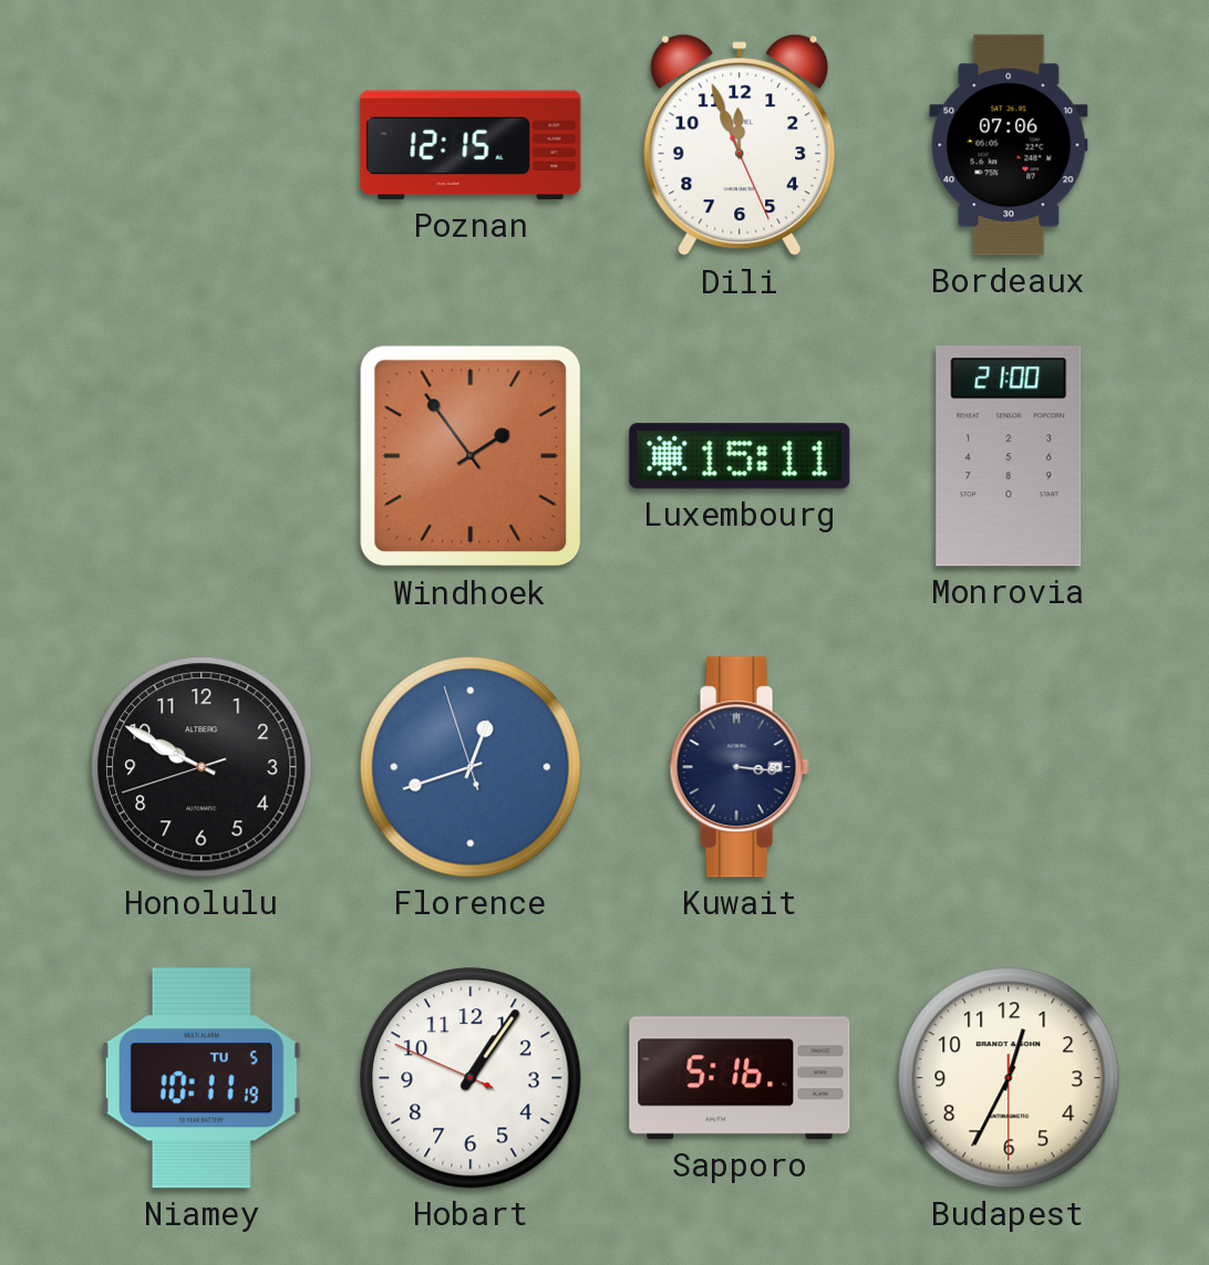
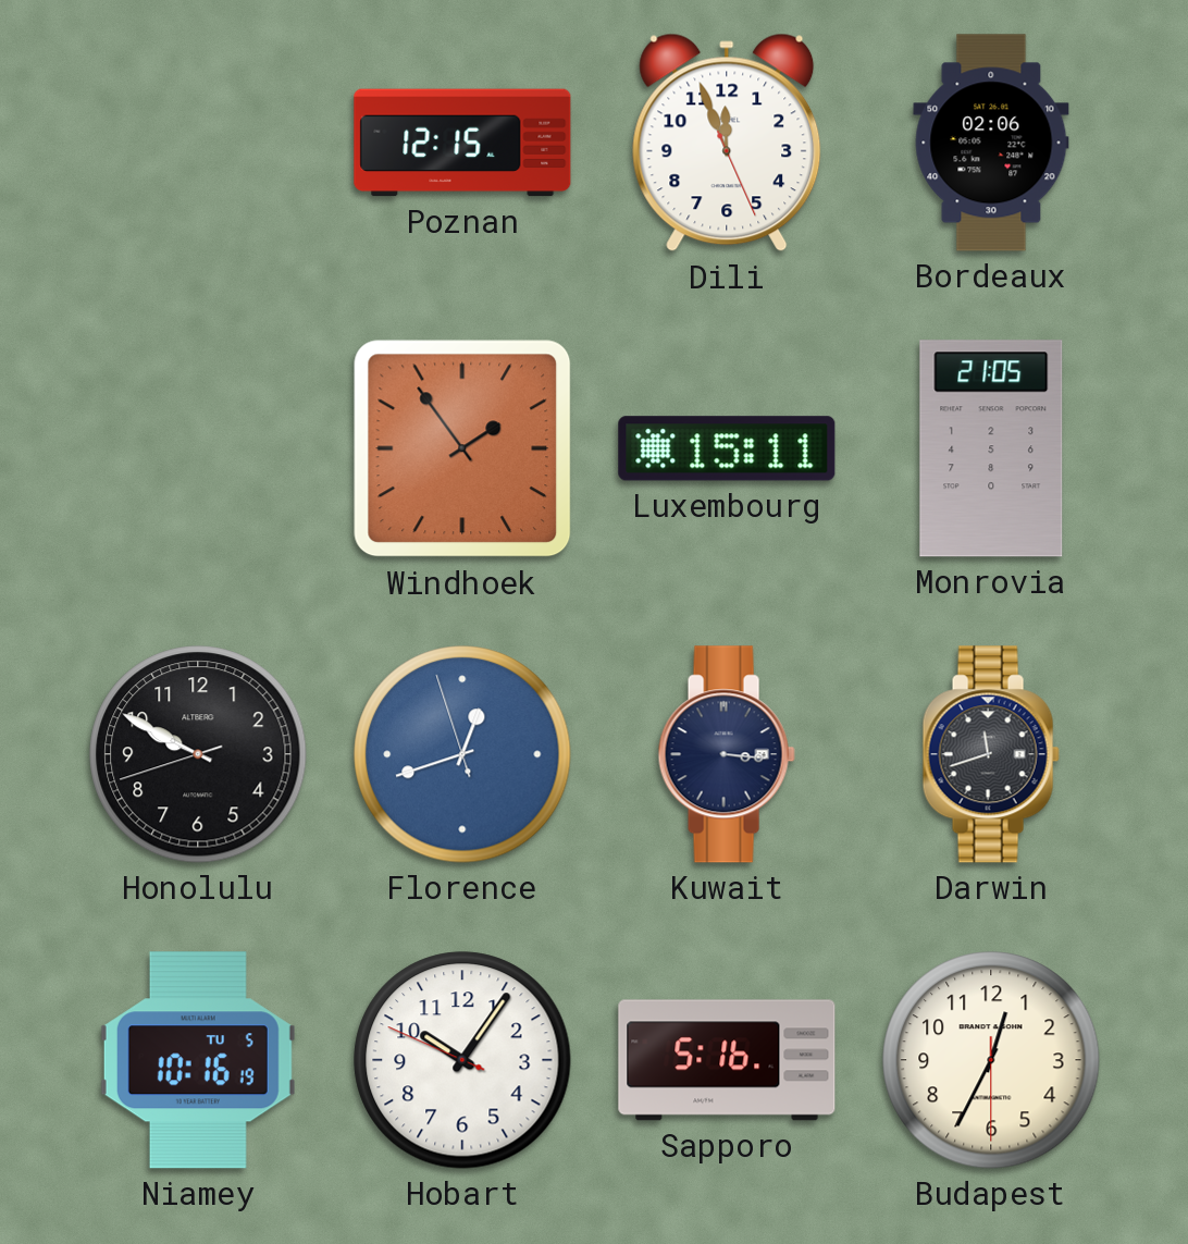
Bordeaux: 07:06 -> 02:06
Monrovia: 21:00 -> 21:05
Darwin: none -> 11:42
Niamey: 10:11 -> 10:16
Hobart: 1:05 -> 10:05
